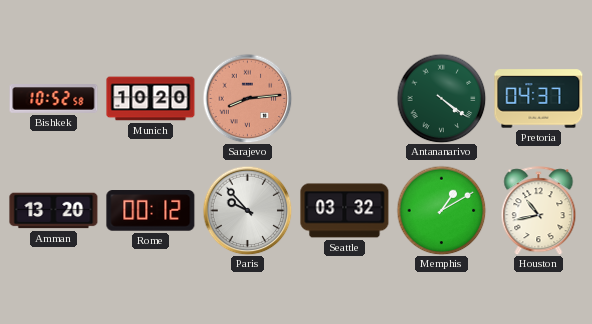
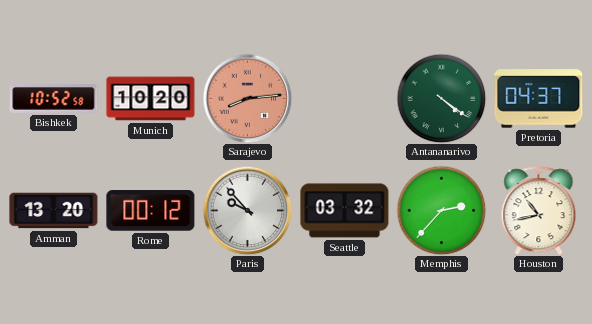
Memphis: 1:10 -> 2:37
